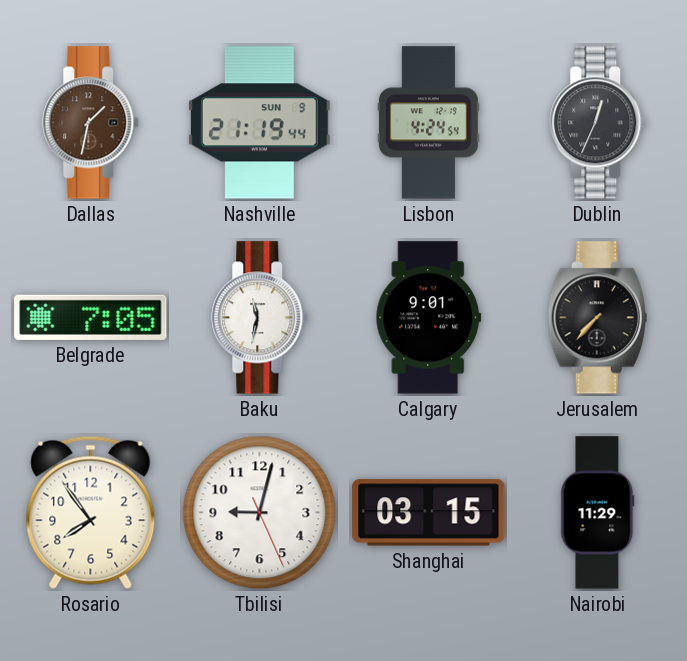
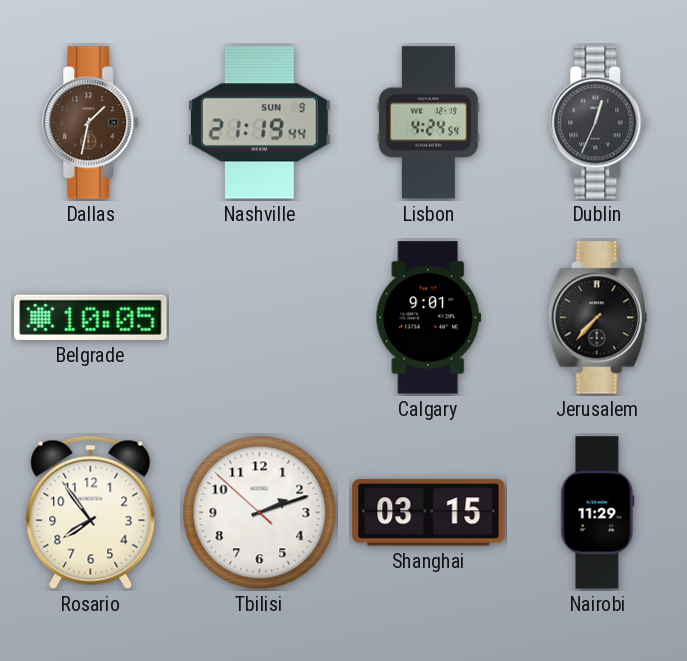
Belgrade: 7:05 -> 10:05
Baku: 11:32 -> none
Tbilisi: 9:02 -> 2:11
